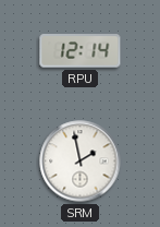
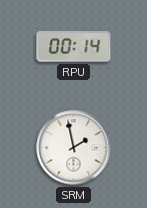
RPU: 12:14 -> 00:14
